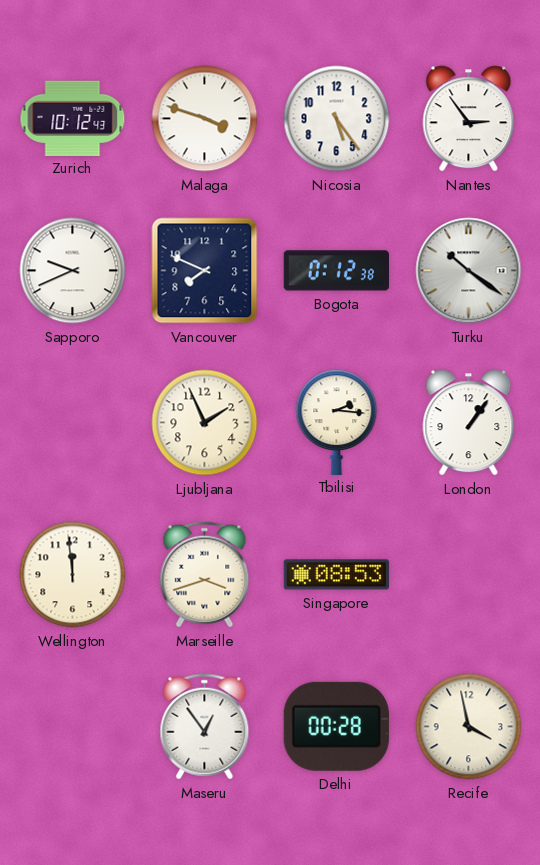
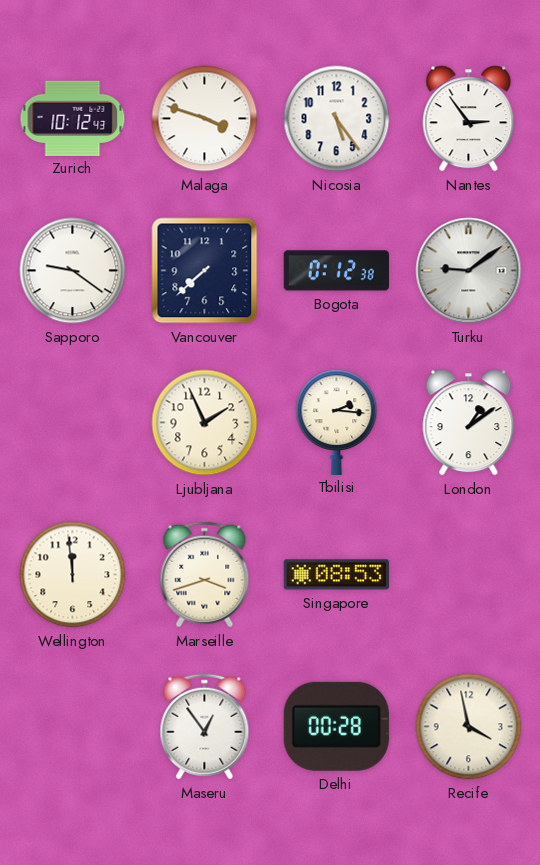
Sapporo: 9:41 -> 9:21
Vancouver: 7:49 -> 7:38
Turku: 10:21 -> 9:09
London: 1:06 -> 1:09
